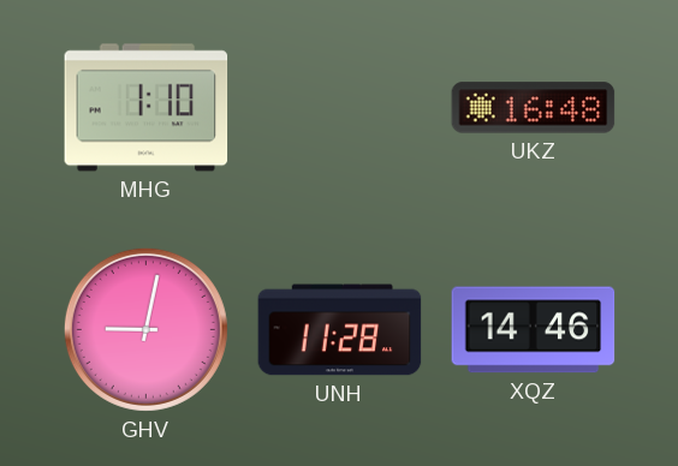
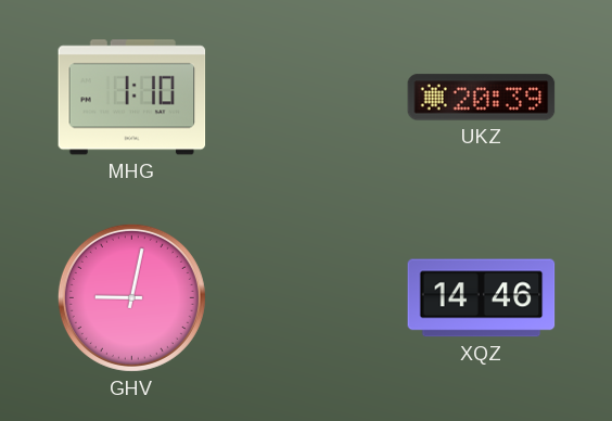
UKZ: 16:48 -> 20:39
UNH: 11:28 -> none
